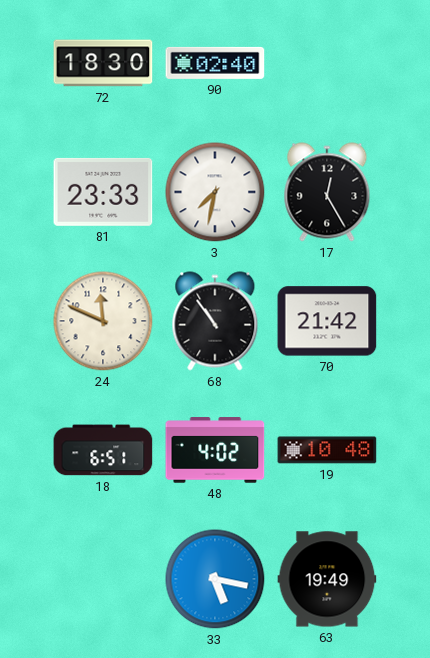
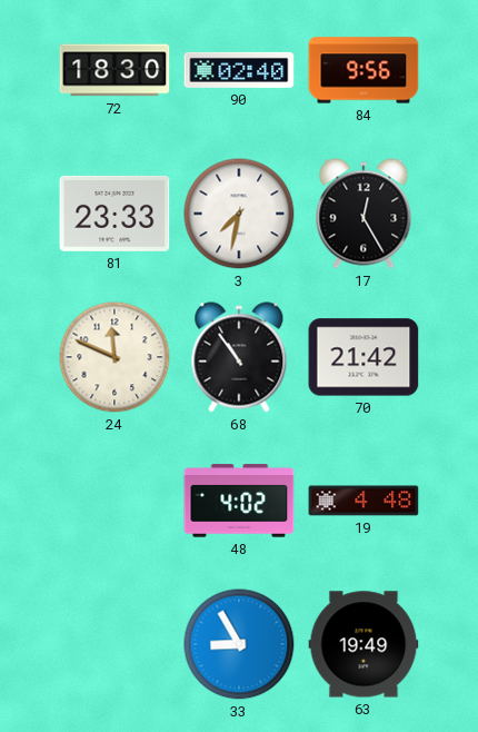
84: none -> 9:56
18: 6:51 -> none
19: 10:48 -> 4:48
33: 5:17 -> 8:55
